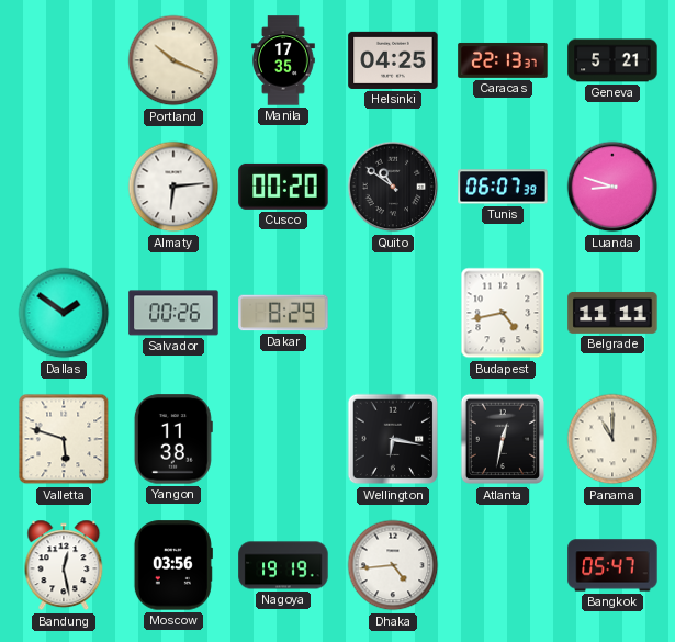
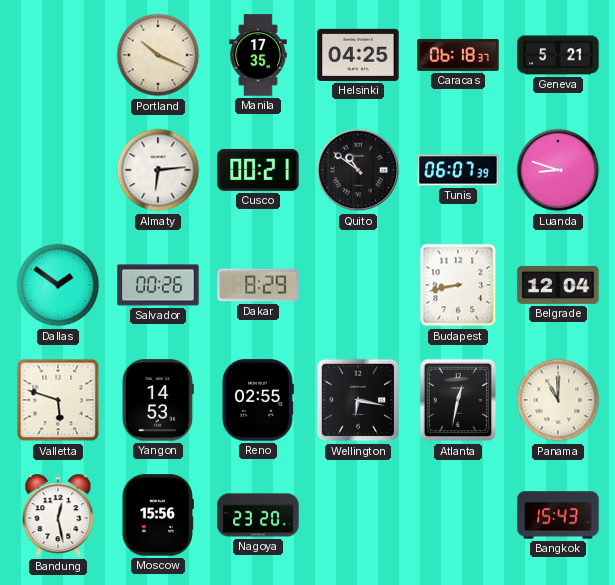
Caracas: 22:13 -> 06:18
Cusco: 00:20 -> 00:21
Budapest: 4:43 -> 8:43
Belgrade: 11:11 -> 12:04
Yangon: 11:38 -> 14:53
Reno: none -> 02:55
Moscow: 03:56 -> 15:56
Nagoya: 19:19 -> 23:20
Dhaka: 4:44 -> none
Bangkok: 05:47 -> 15:43
